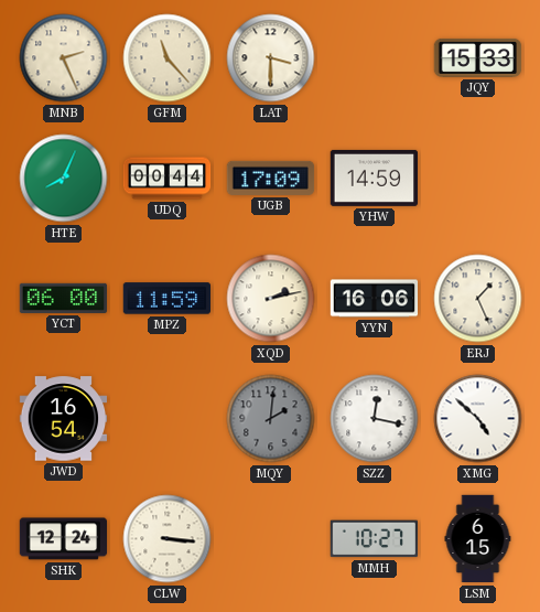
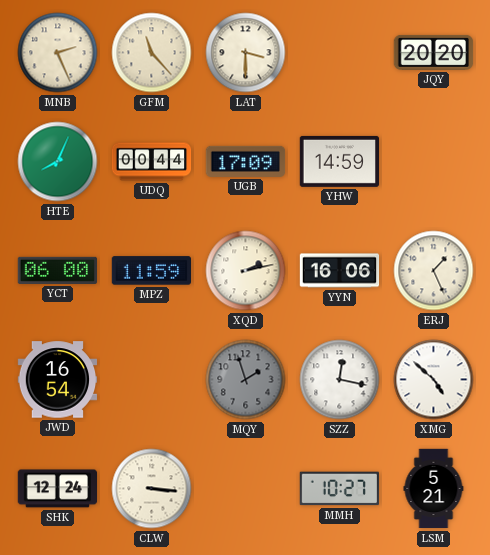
JQY: 15:33 -> 20:20
MQY: 2:01 -> 1:57
LSM: 6:15 -> 5:21
